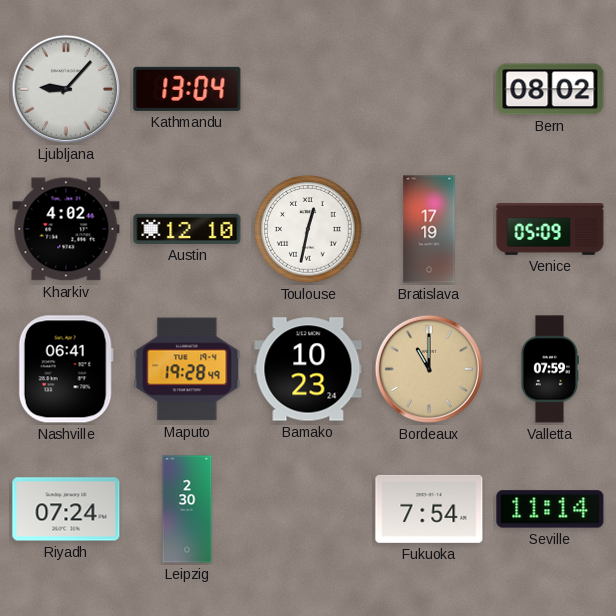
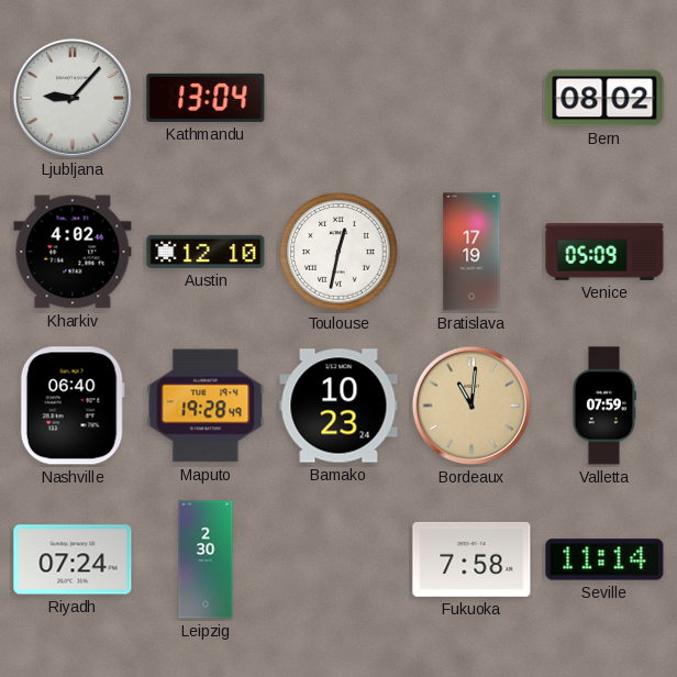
Nashville: 06:41 -> 06:40
Bordeaux: 11:00 -> 11:01
Fukuoka: 7:54 -> 7:58
